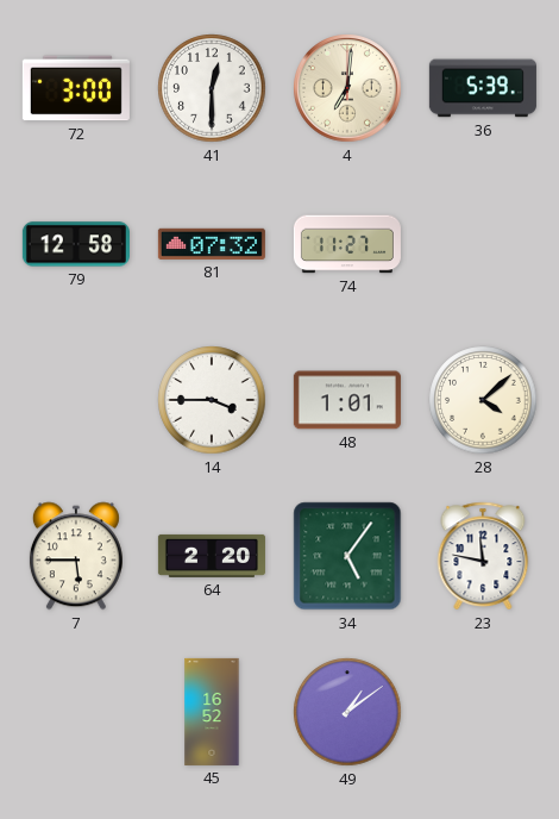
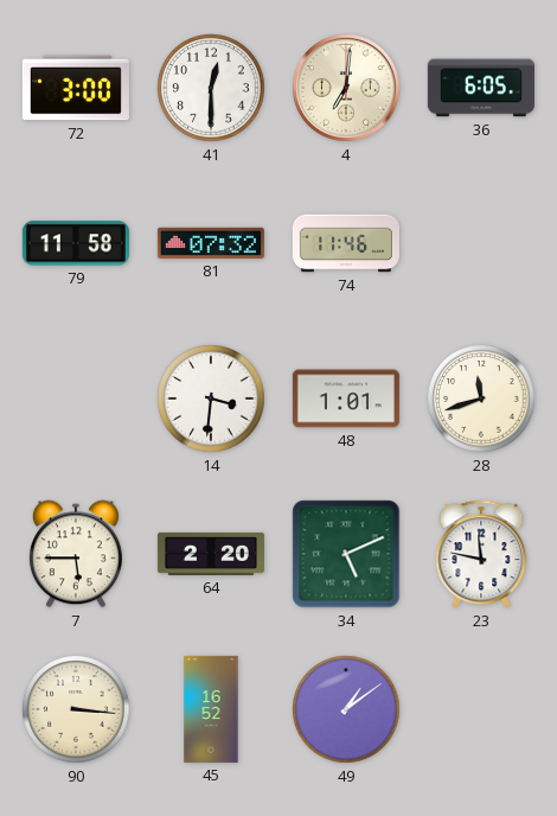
36: 5:39 -> 6:05
79: 12:58 -> 11:58
74: 11:27 -> 11:46
14: 3:45 -> 3:31
28: 4:08 -> 11:42
34: 5:06 -> 5:11
90: none -> 3:16
